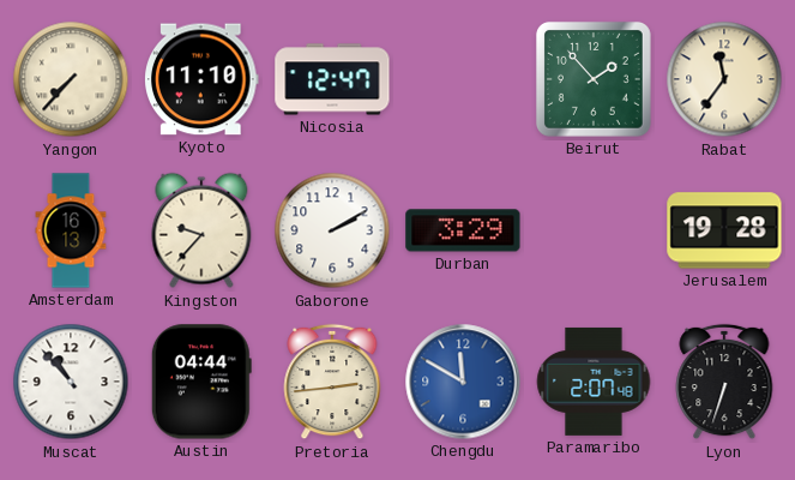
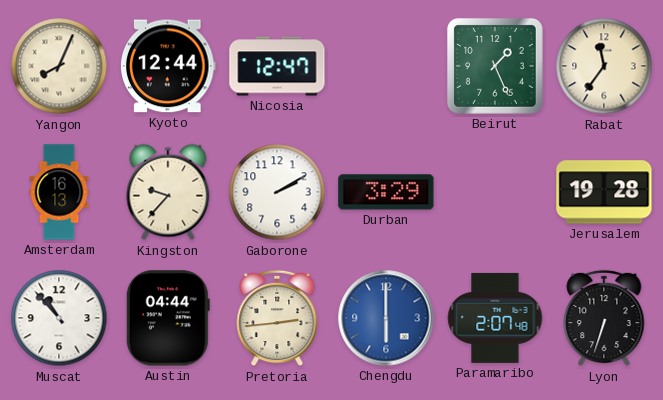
Yangon: 7:37 -> 8:04
Kyoto: 11:10 -> 12:44
Beirut: 1:53 -> 1:26
Chengdu: 11:50 -> 6:00
